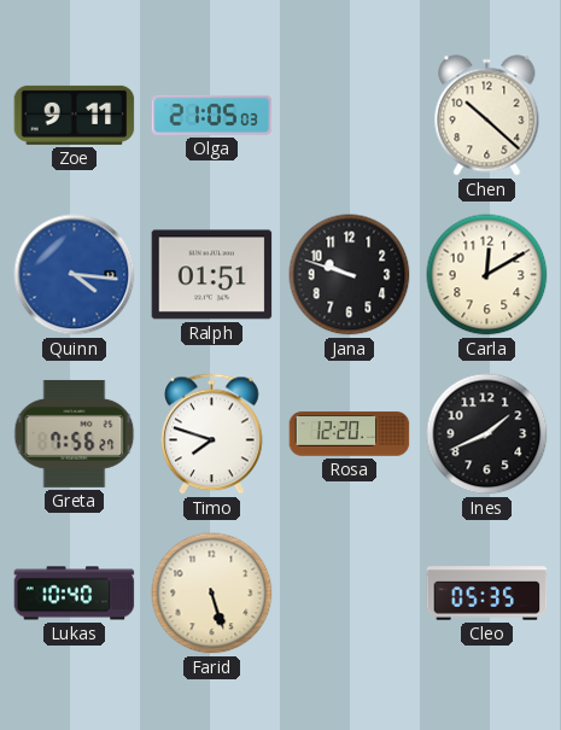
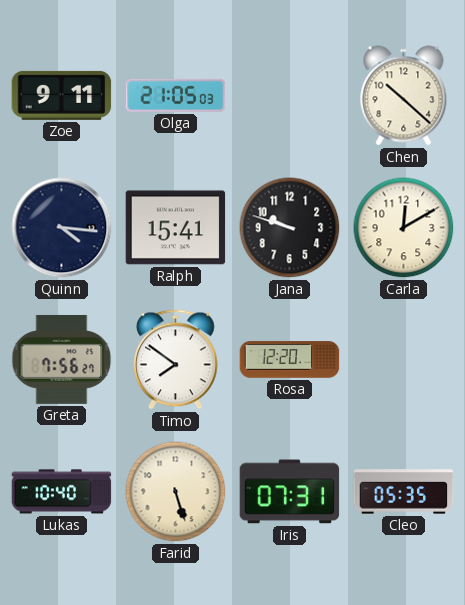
Quinn dial: blue -> navy
Ralph: 01:51 -> 15:41
Timo: 7:48 -> 7:51
Ines: 1:41 -> none
Iris: none -> 07:31
